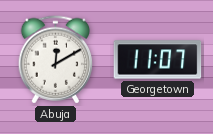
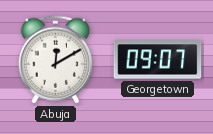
Georgetown: 11:07 -> 09:07
